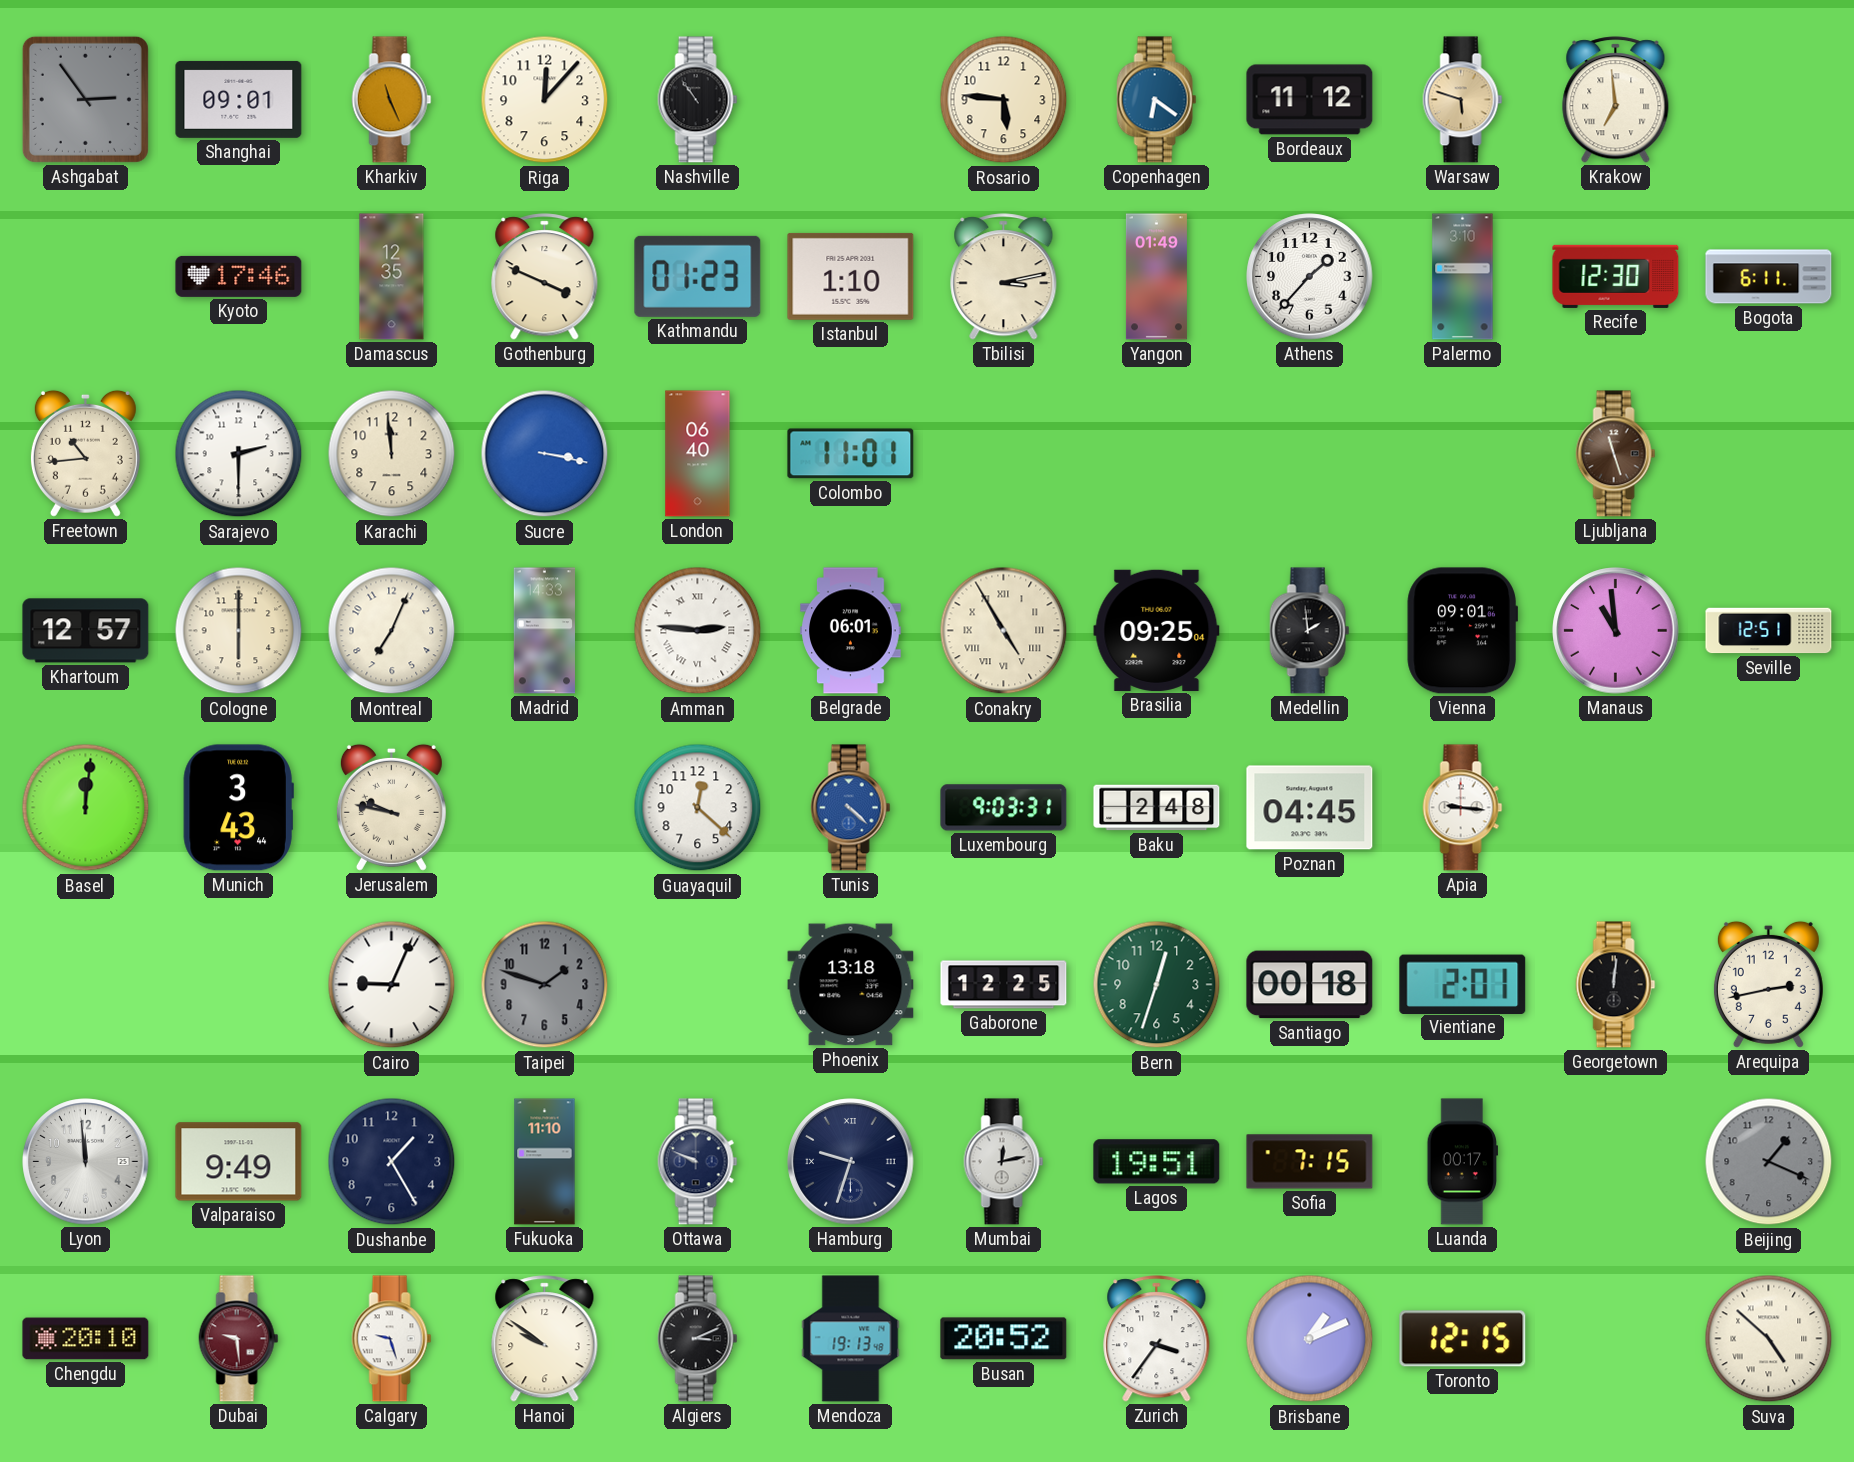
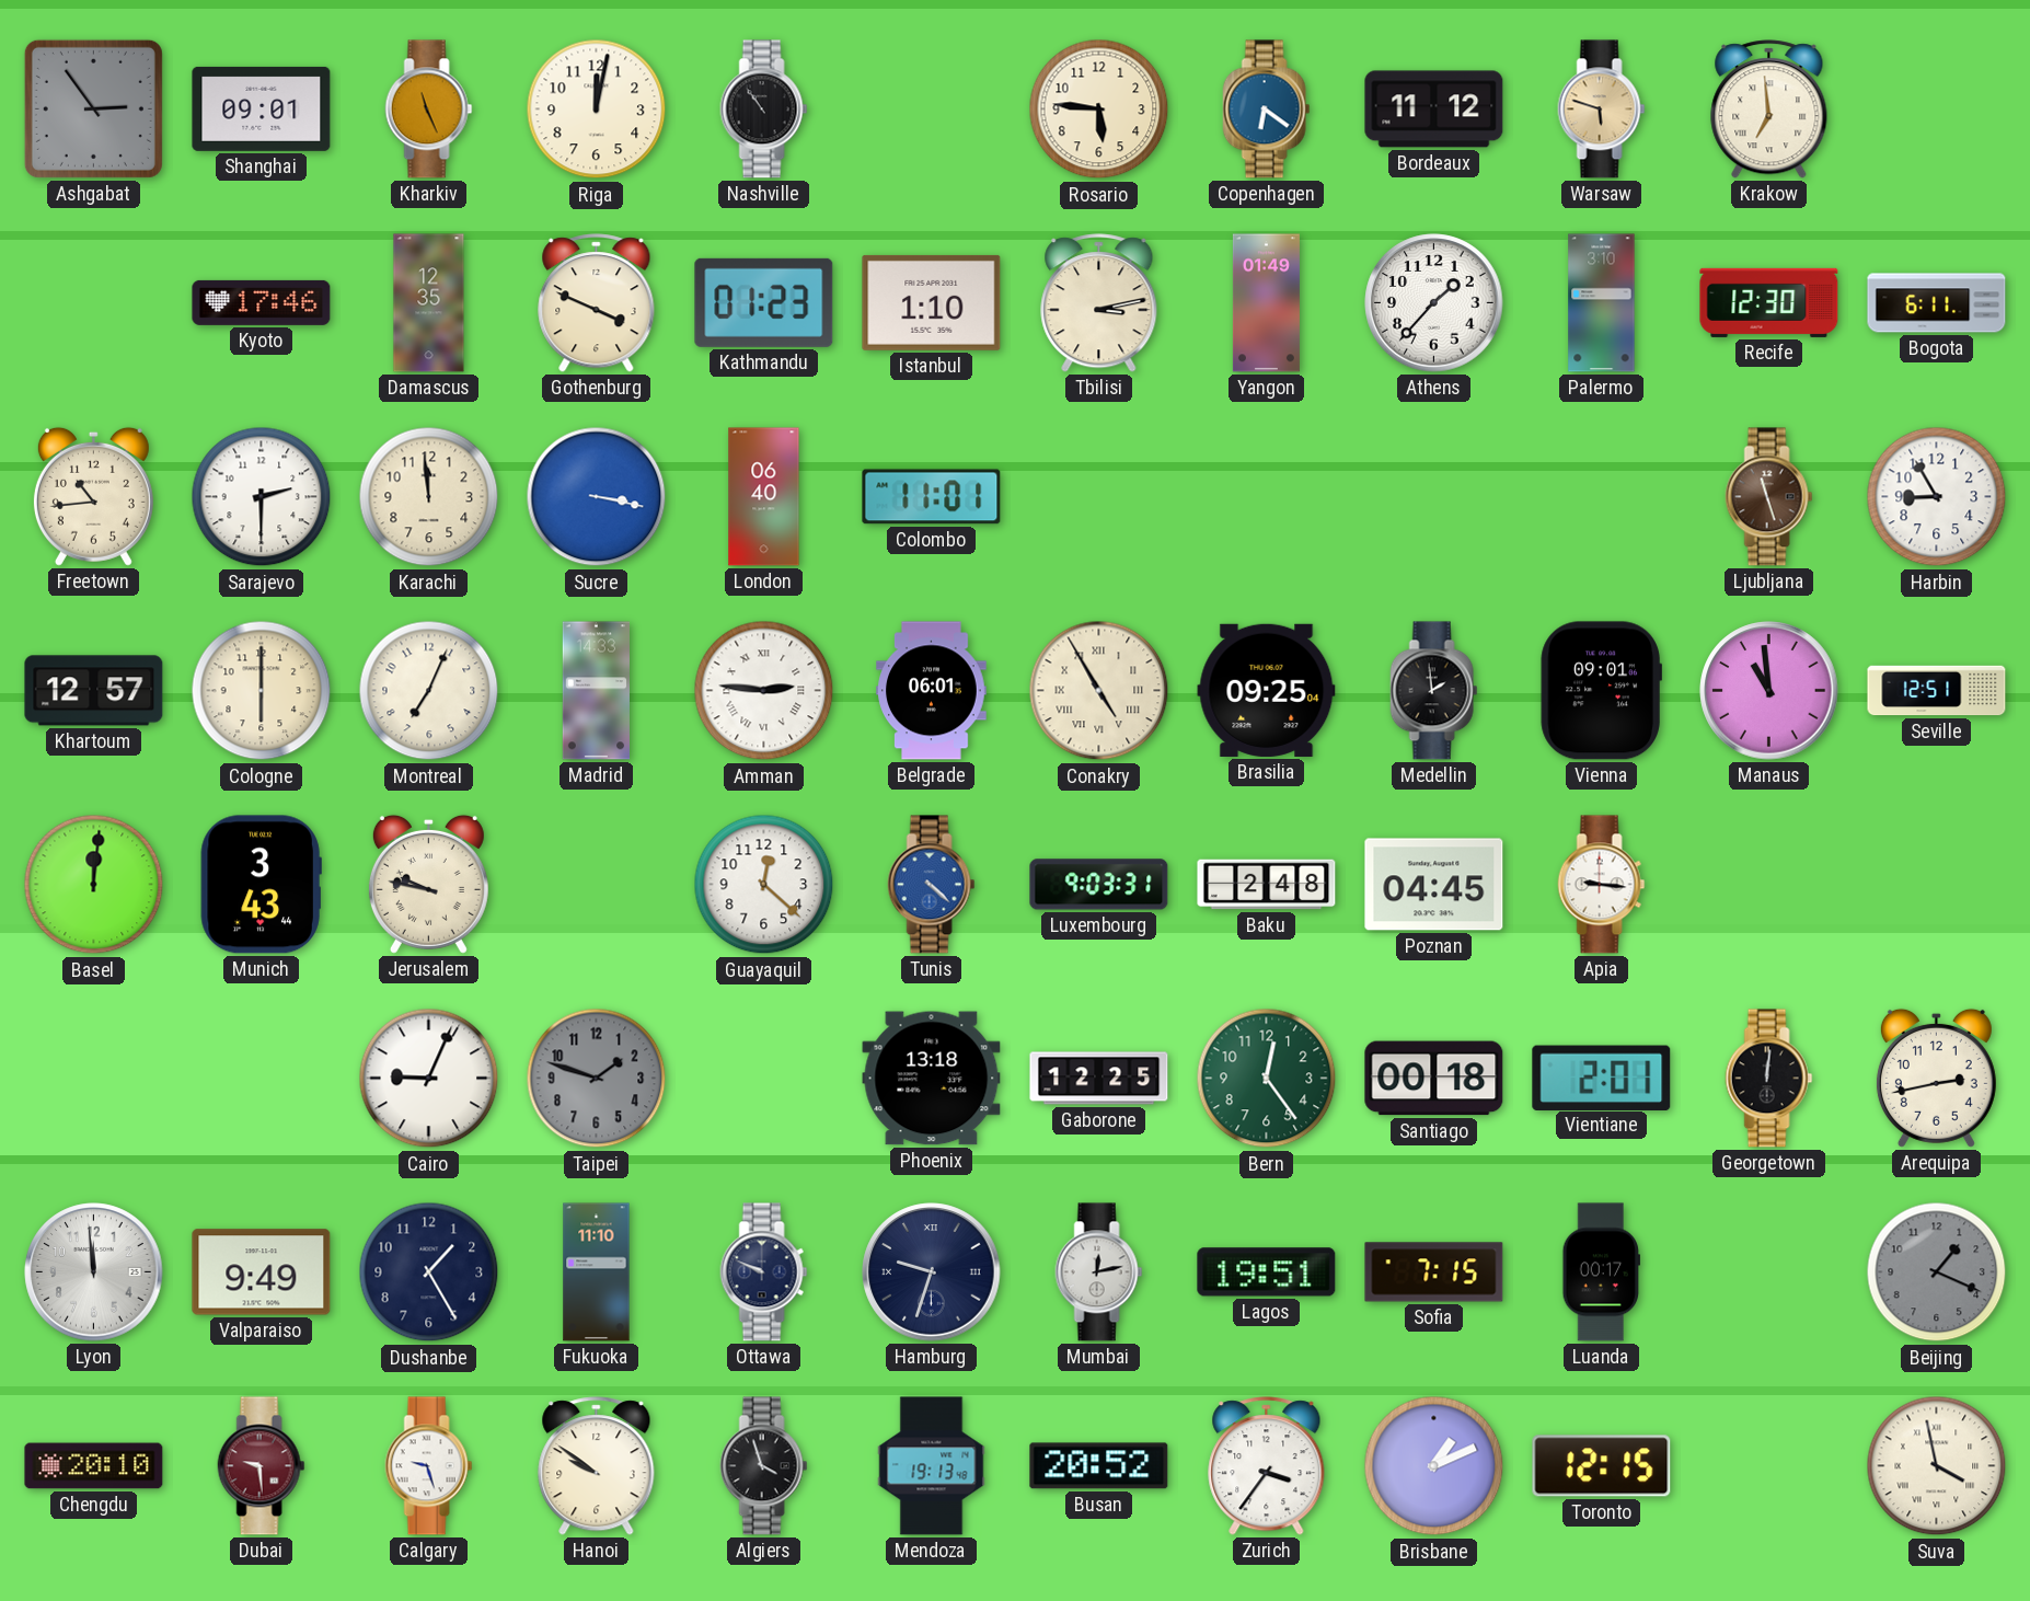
Riga: 12:07 -> 12:02
Harbin: none -> 8:55
Bern: 12:33 -> 12:24
Algiers: 3:11 -> 3:57
Suva: 4:52 -> 3:58
